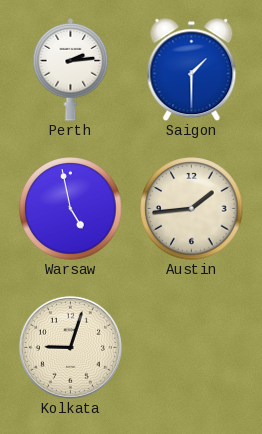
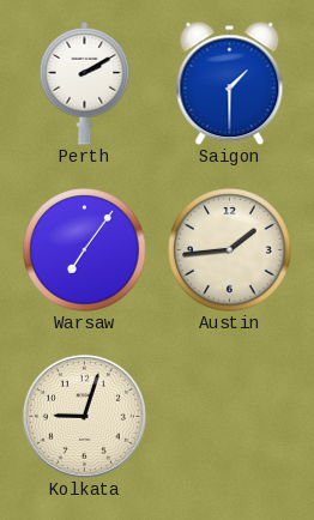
Perth: 2:14 -> 2:10
Warsaw: 4:58 -> 7:06
